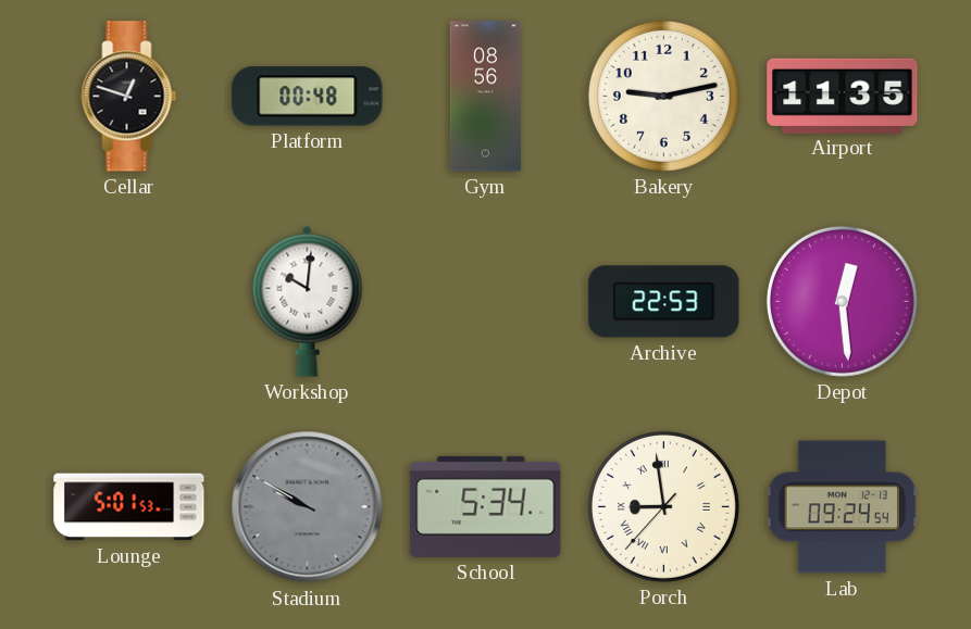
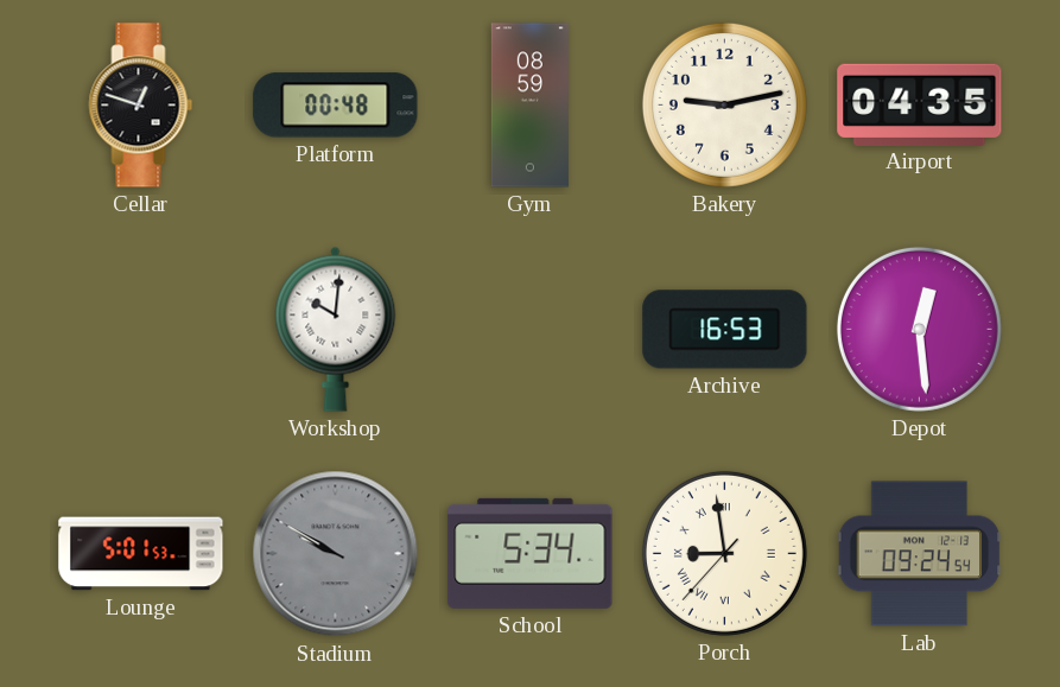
Gym: 08:56 -> 08:59
Airport: 11:35 -> 04:35
Archive: 22:53 -> 16:53
